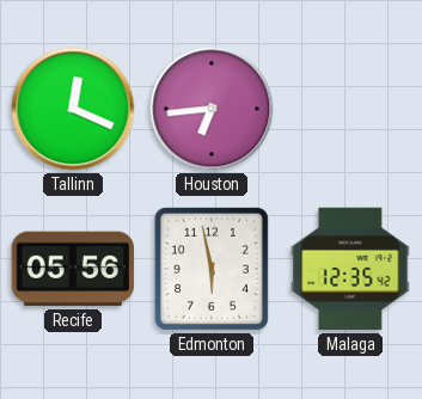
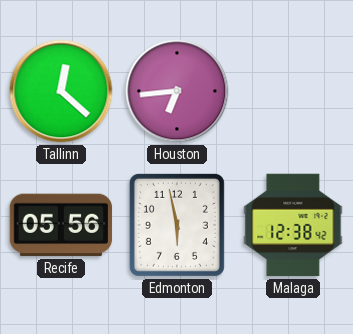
Tallinn: 12:19 -> 12:22
Malaga: 12:35 -> 12:38
